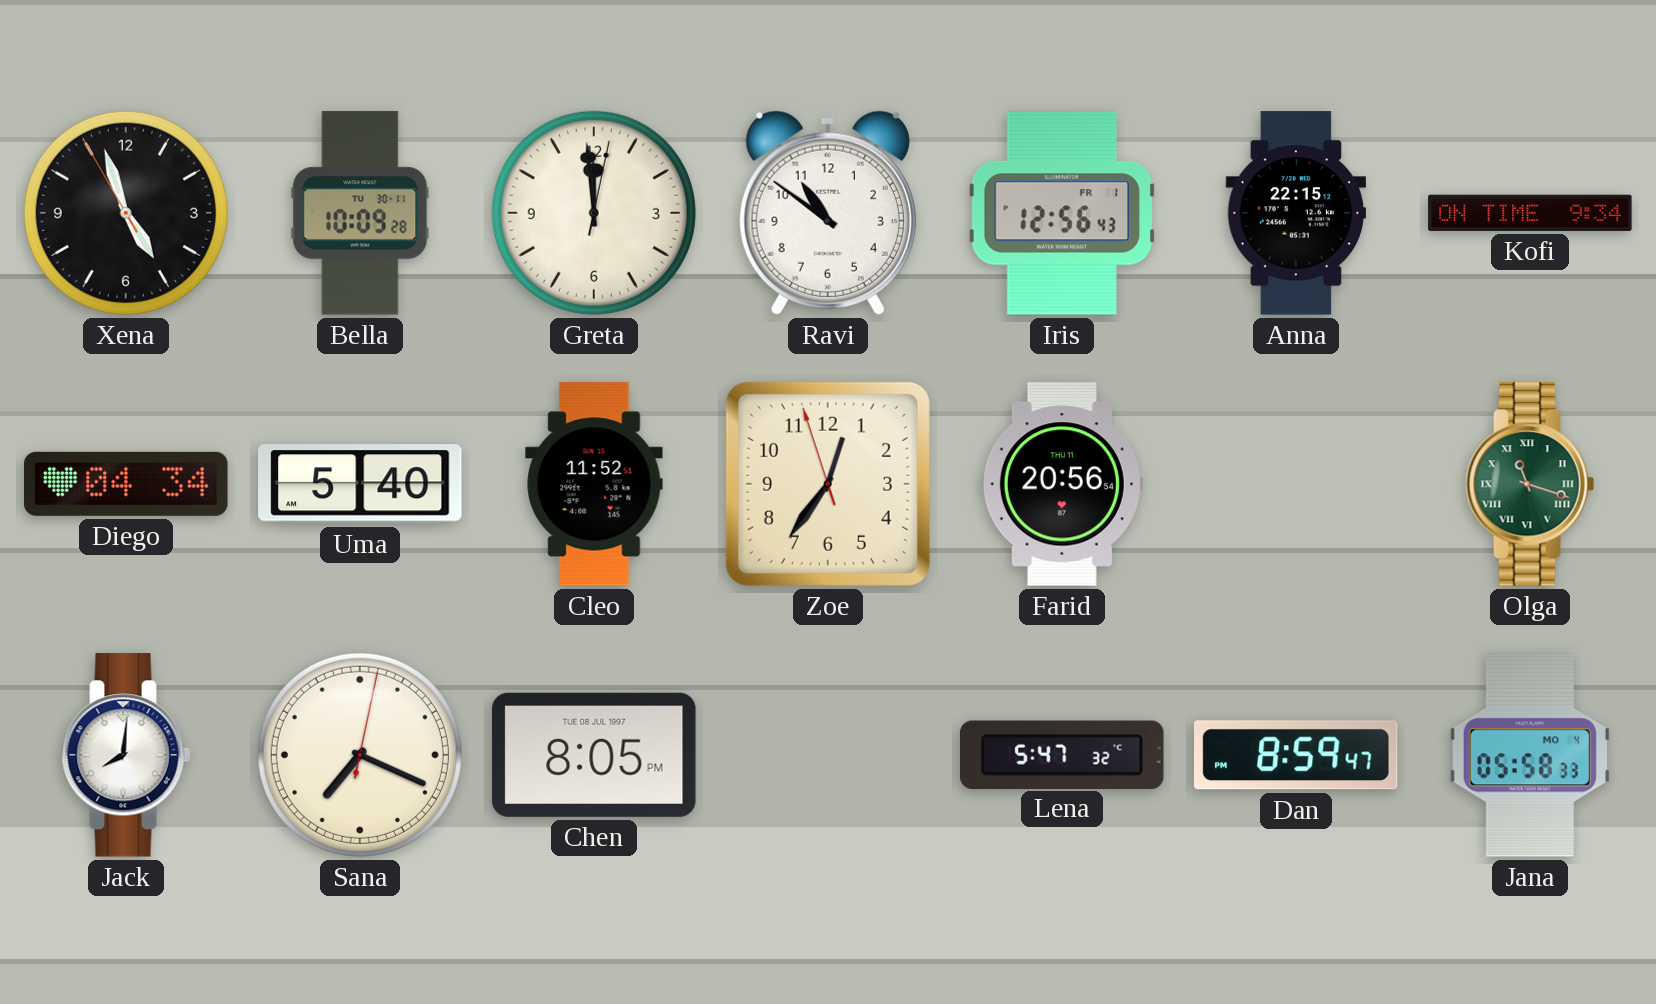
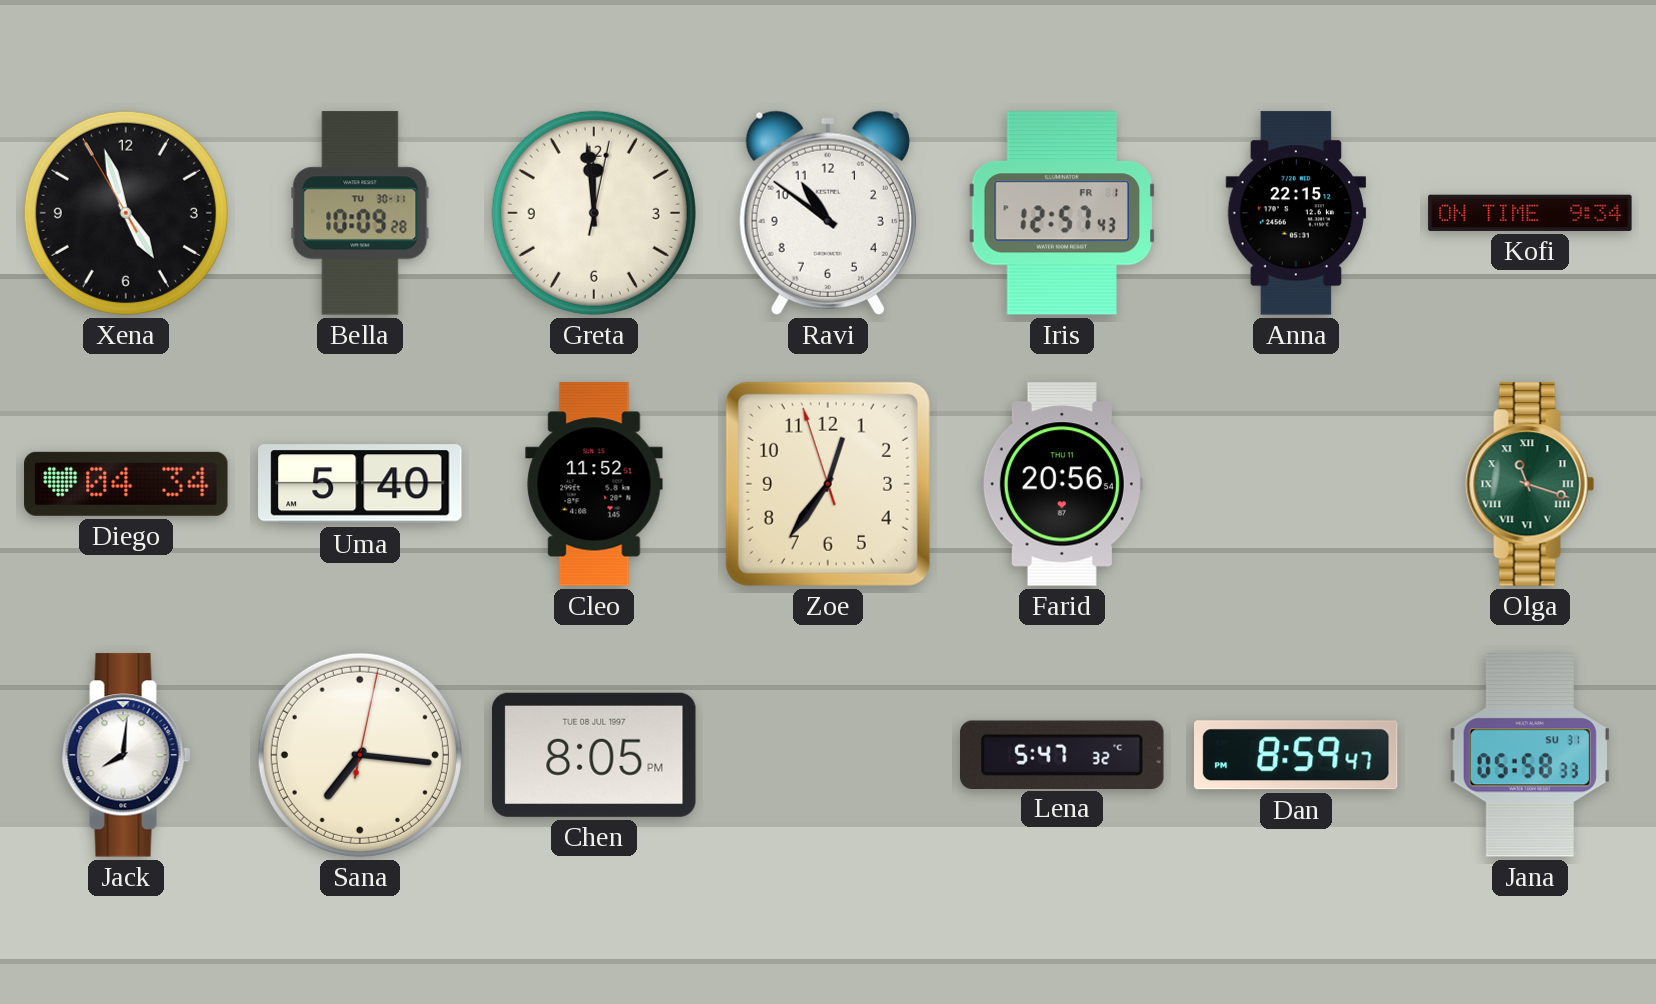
Iris: 12:56 -> 12:57
Sana: 7:19 -> 7:16
Jana date: MO 4 -> SU 31
